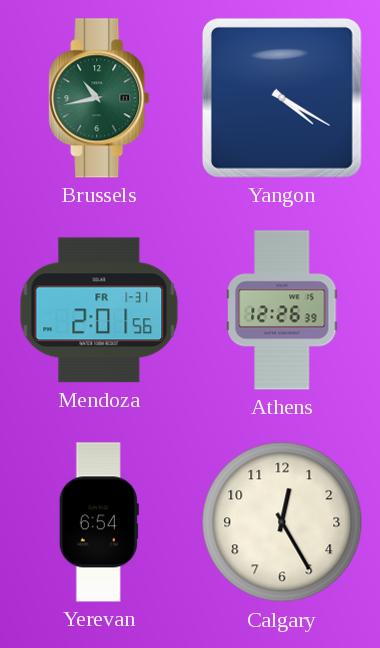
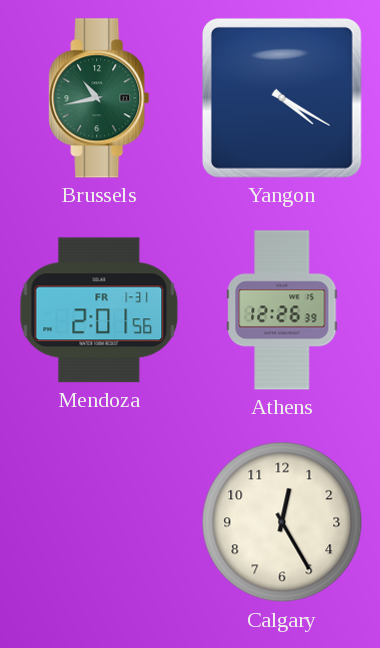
Yerevan: 6:54 -> none
